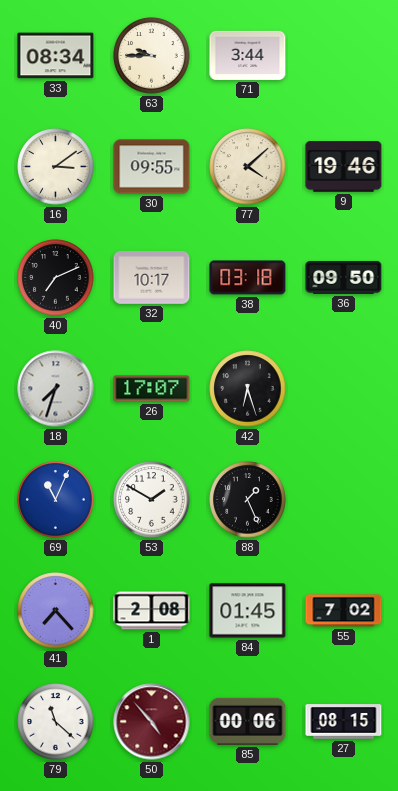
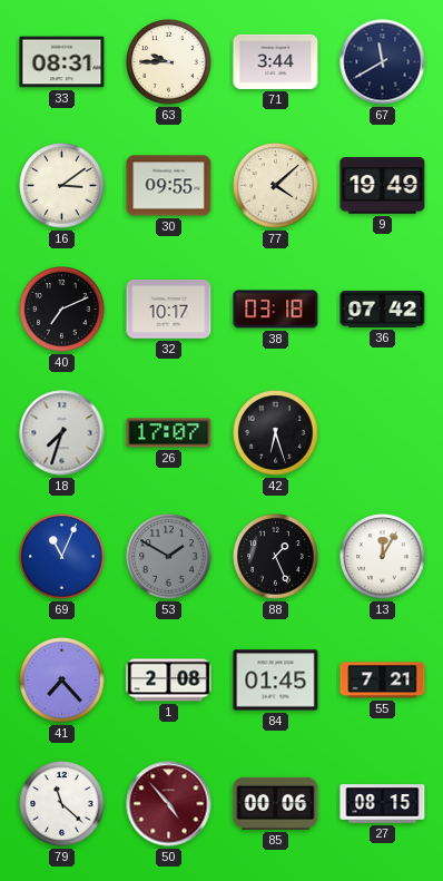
33: 08:34 -> 08:31
67: none -> 11:40
9: 19:46 -> 19:49
36: 09:50 -> 07:42
53 dial: white -> grey
13: none -> 12:05
55: 7:02 -> 7:21
